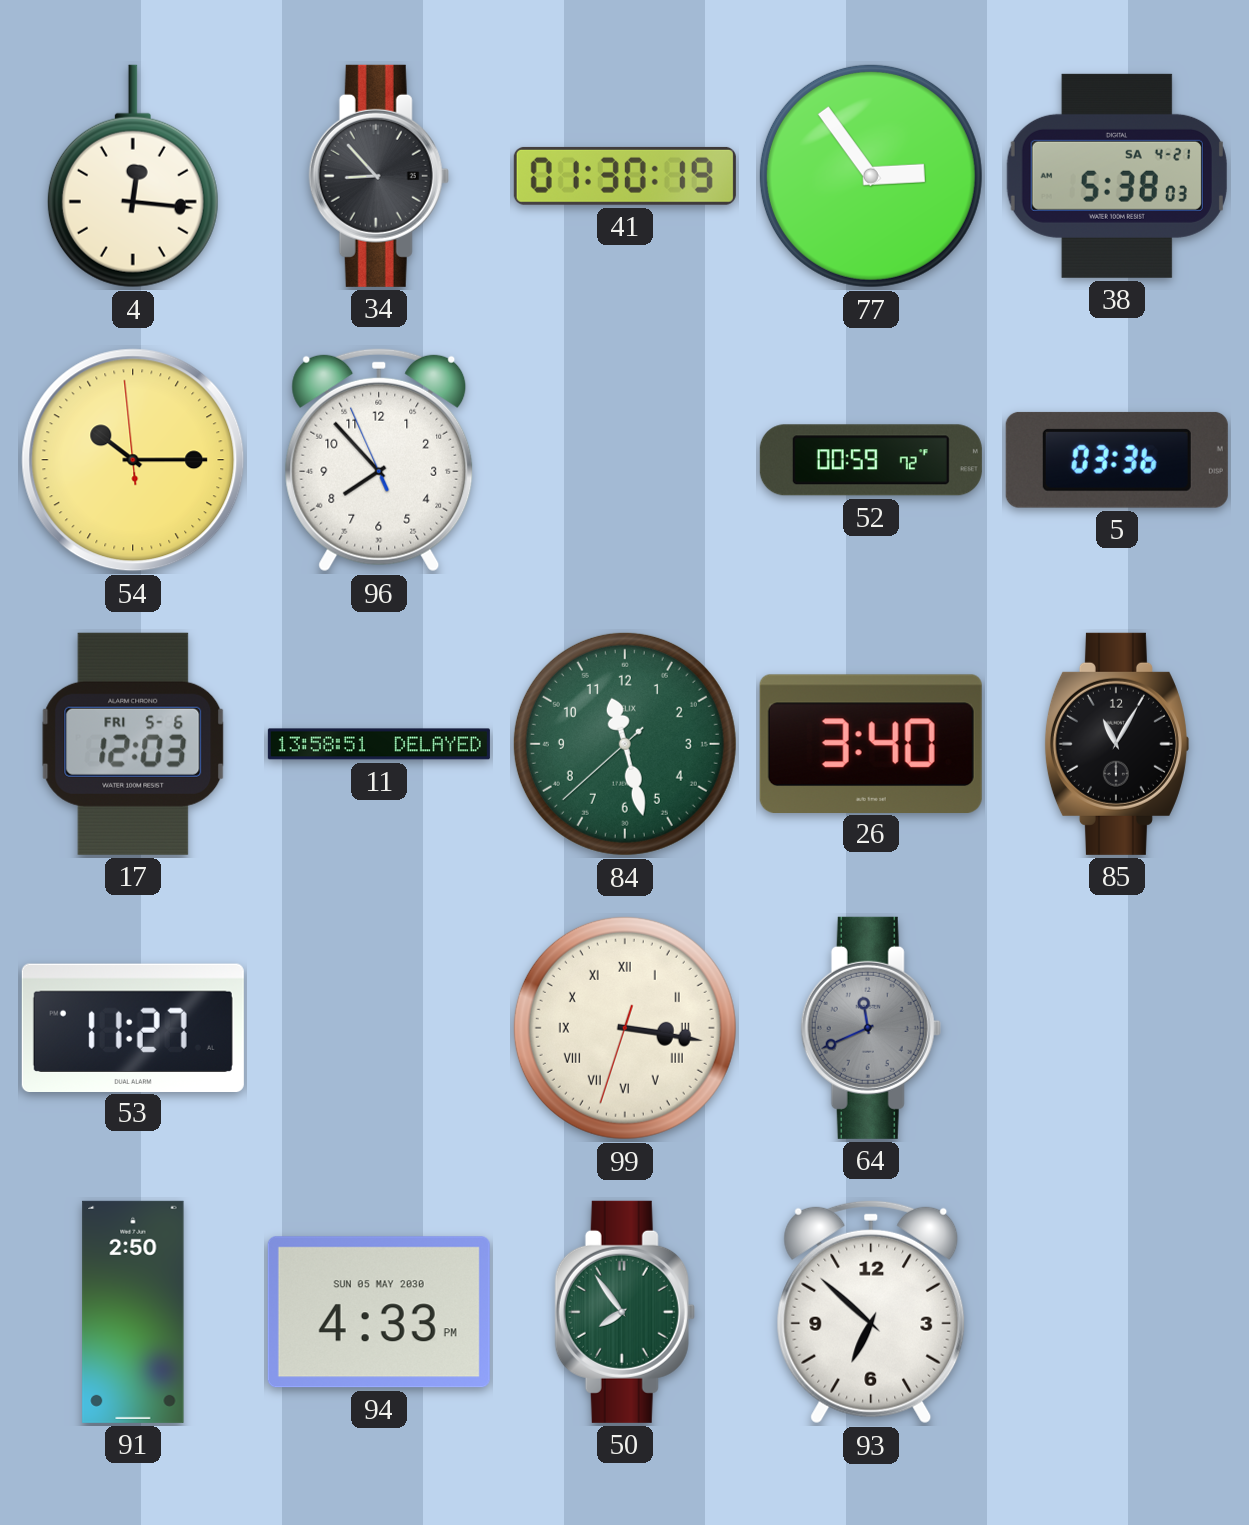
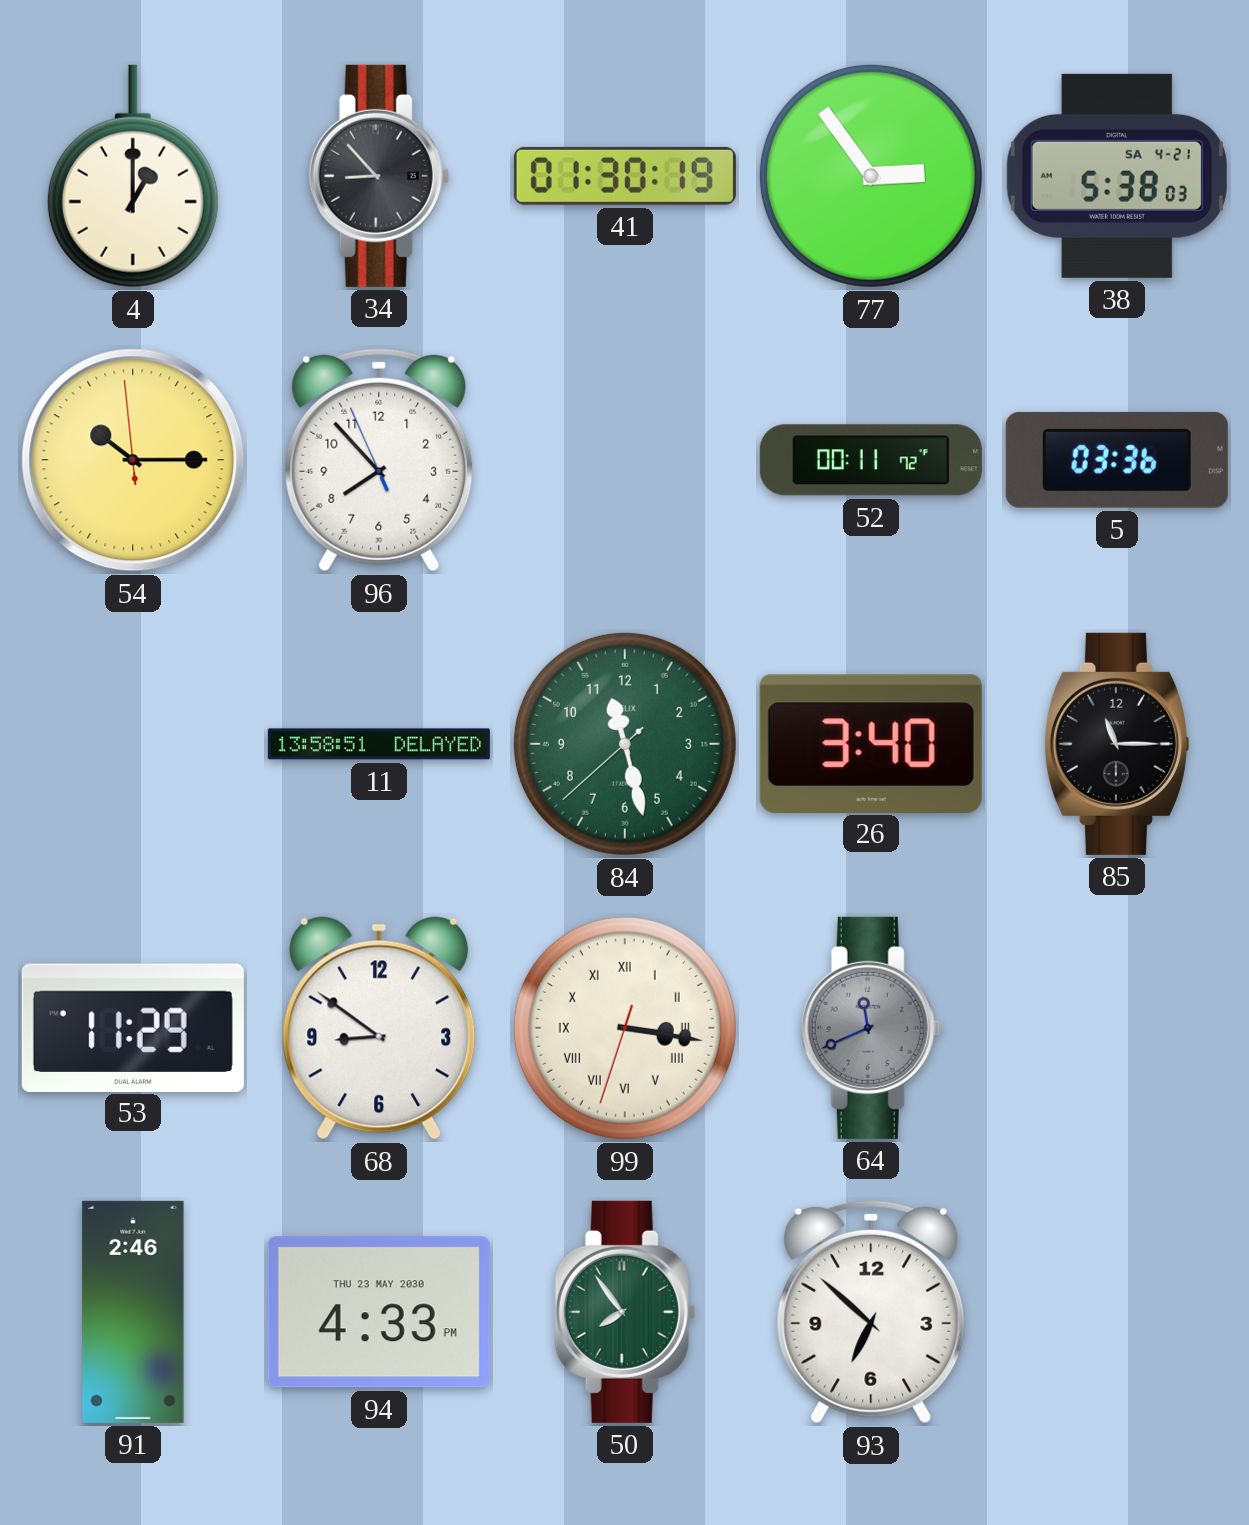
4: 12:16 -> 1:00
52: 00:59 -> 00:11
17: 12:03 -> none
85: 11:05 -> 11:15
53: 11:27 -> 11:29
68: none -> 8:51
91: 2:50 -> 2:46
94 date: SUN 05 MAY 2030 -> THU 23 MAY 2030
